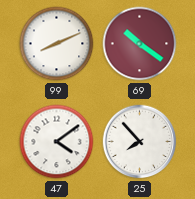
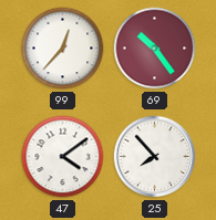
99: 8:11 -> 12:37
69: 10:21 -> 10:24
